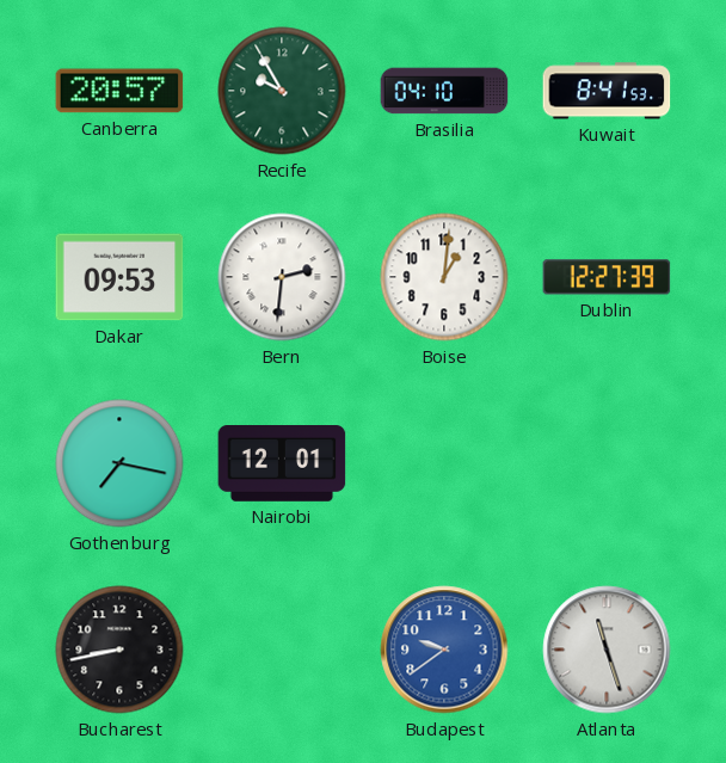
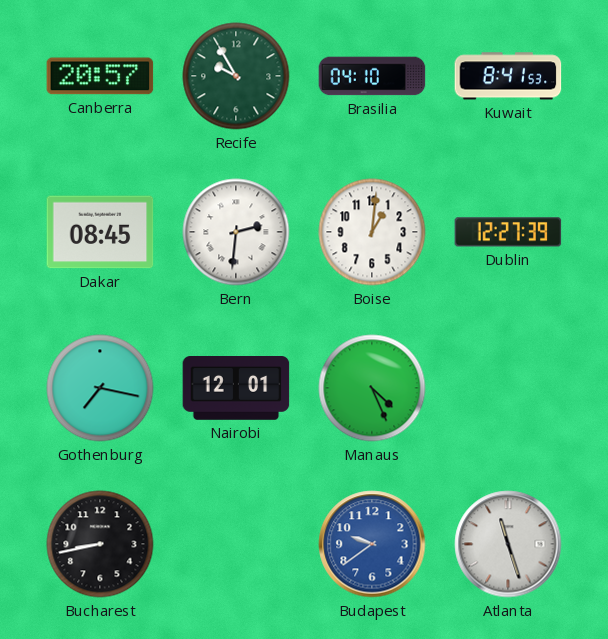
Dakar: 09:53 -> 08:45
Manaus: none -> 4:26
